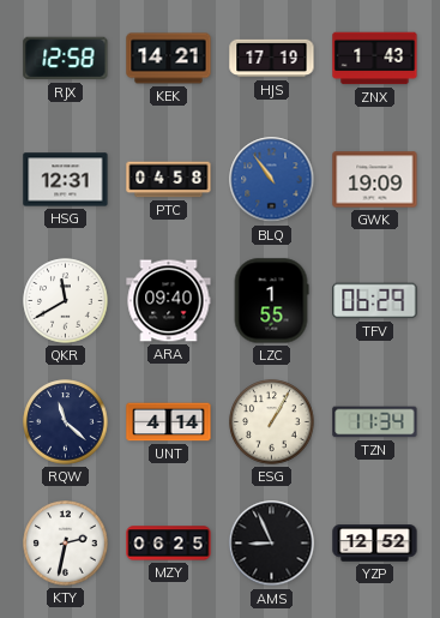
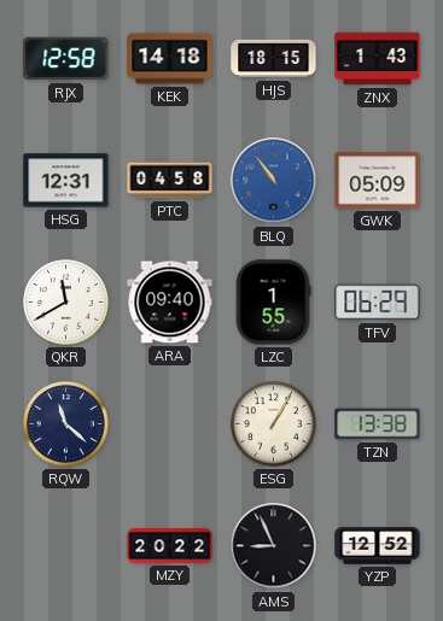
KEK: 14:21 -> 14:18
HJS: 17:19 -> 18:15
GWK: 19:09 -> 05:09
UNT: 4:14 -> none
TZN: 11:34 -> 13:38
KTY: 2:32 -> none
MZY: 06:25 -> 20:22
